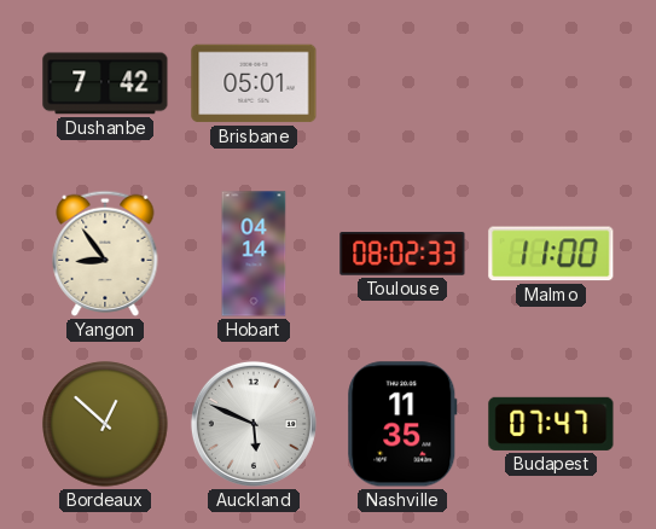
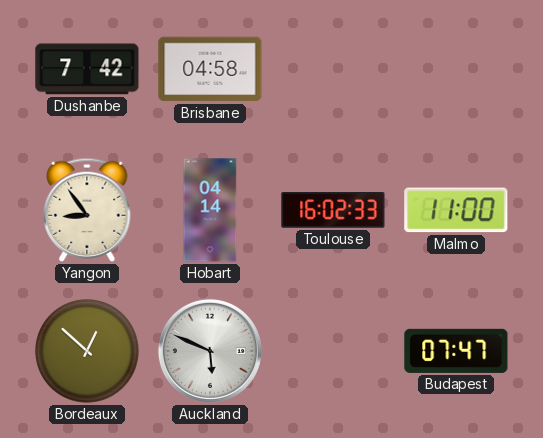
Brisbane: 05:01 -> 04:58
Toulouse: 08:02 -> 16:02
Nashville: 11:35 -> none
